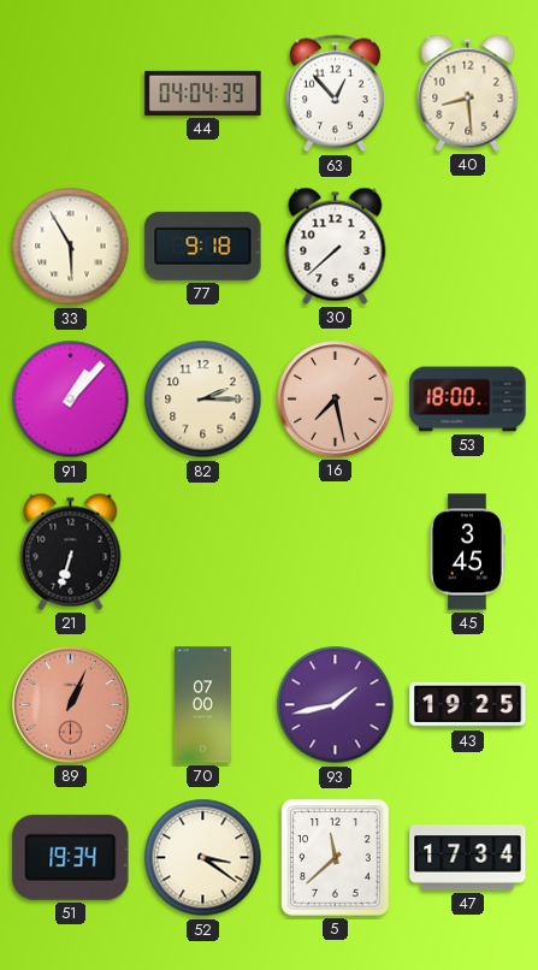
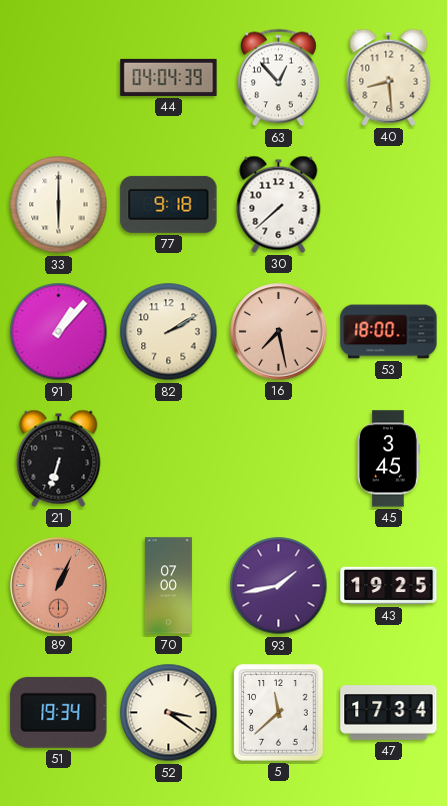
33: 5:55 -> 6:00
82: 2:15 -> 2:10
